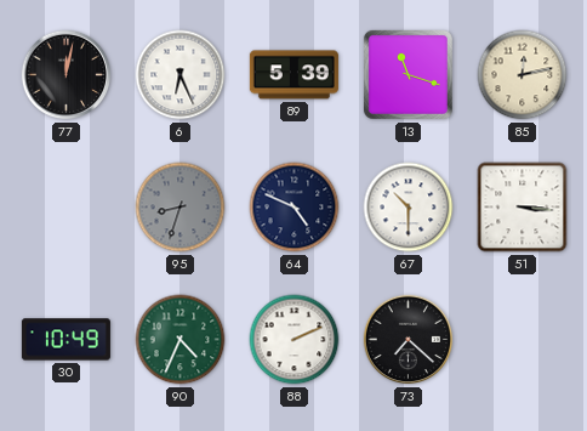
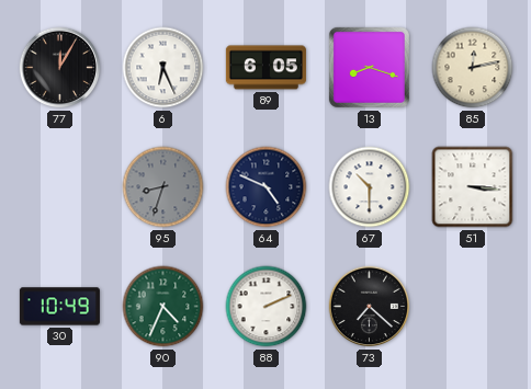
77: 12:02 -> 12:05
89: 5:39 -> 6:05
13: 11:18 -> 8:18
